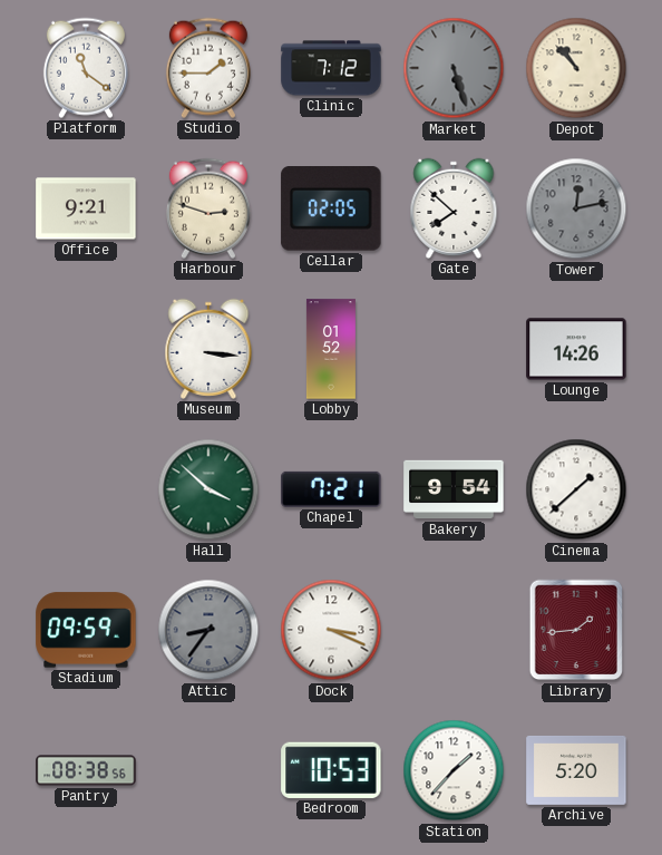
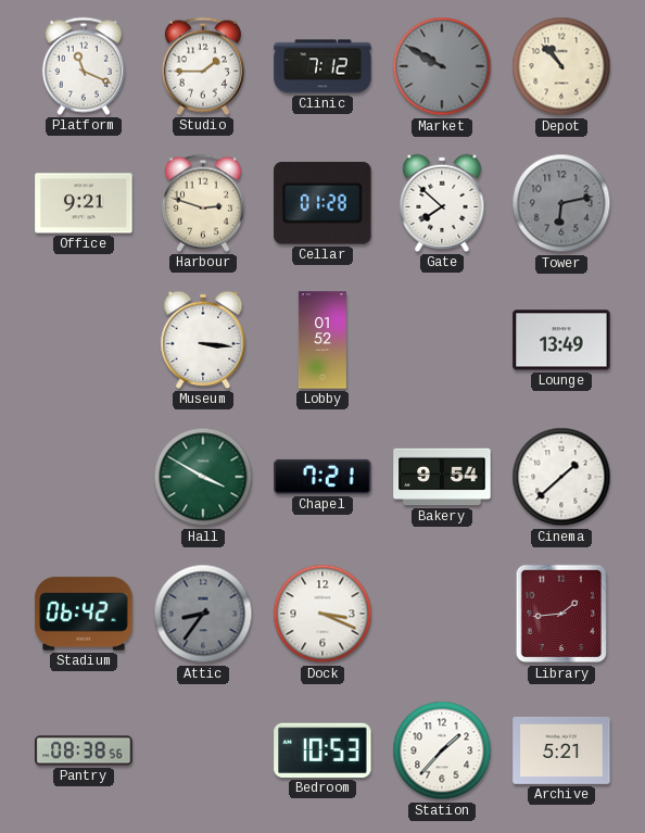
Platform: 11:21 -> 11:19
Market: 5:27 -> 9:50
Cellar: 02:05 -> 01:28
Tower: 12:13 -> 6:13
Lounge: 14:26 -> 13:49
Hall: 3:52 -> 3:50
Stadium: 09:59 -> 06:42
Archive: 5:20 -> 5:21
